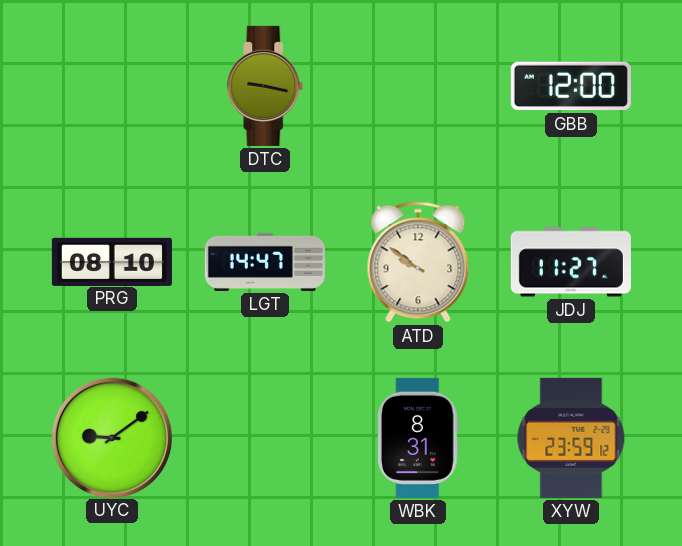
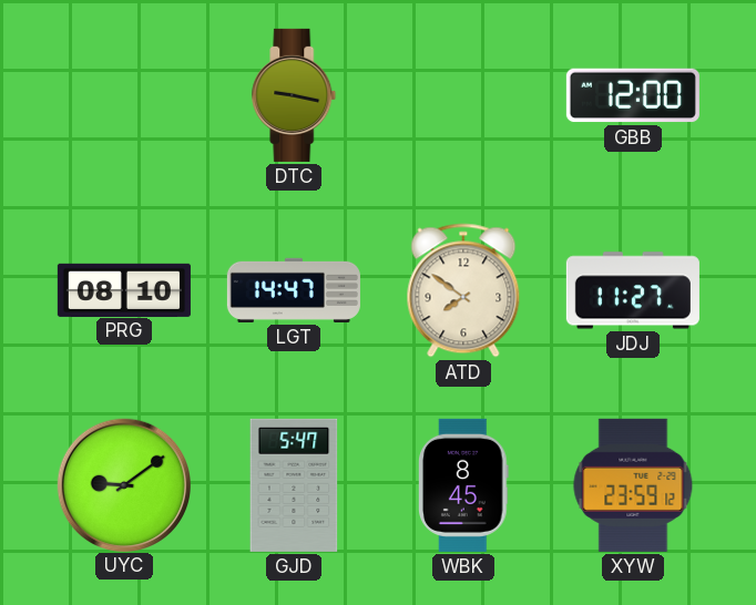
ATD: 9:51 -> 7:51
GJD: none -> 5:47
WBK: 8:31 -> 8:45
